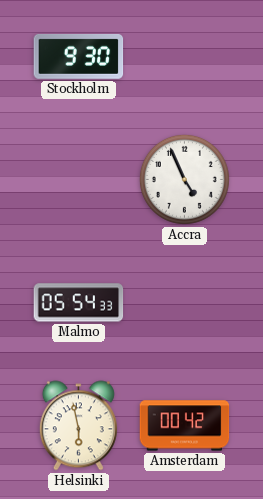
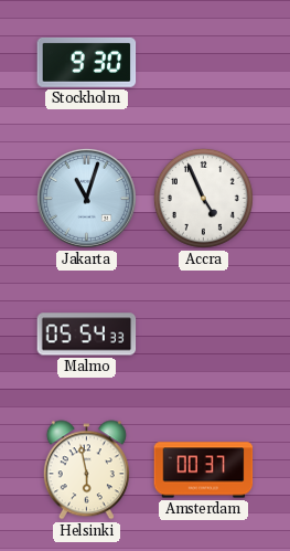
Jakarta: none -> 11:03
Amsterdam: 00:42 -> 00:37
